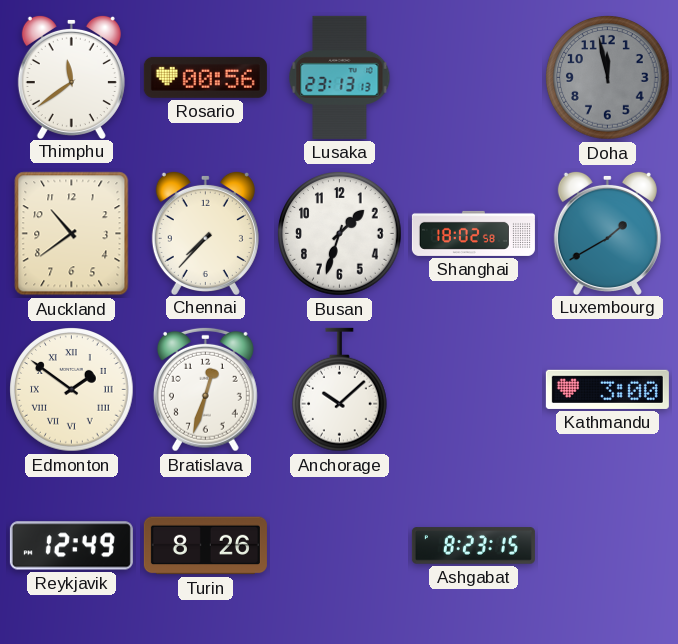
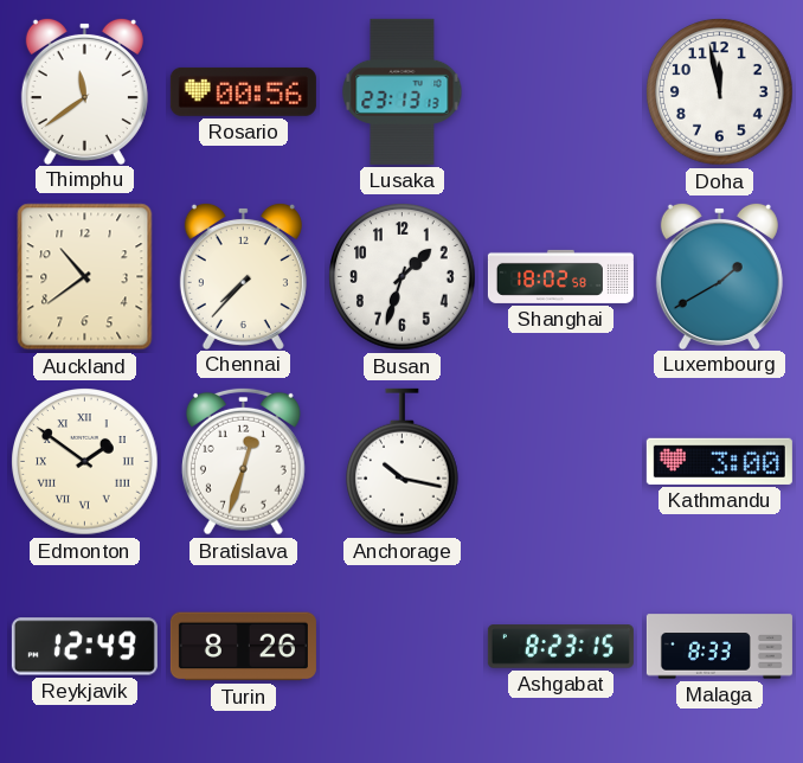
Doha dial: grey -> white
Anchorage: 10:08 -> 10:17
Malaga: none -> 8:33
